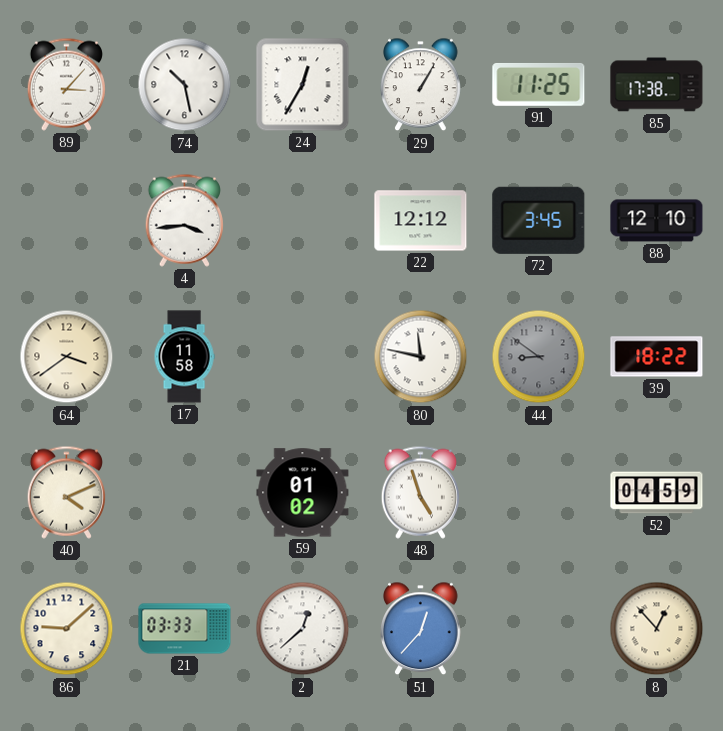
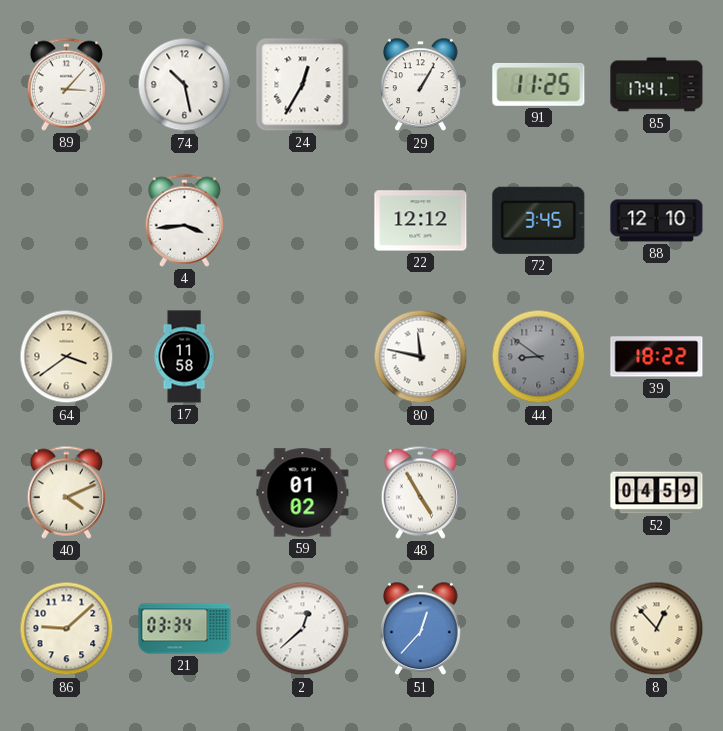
85: 17:38 -> 17:41
48: 4:57 -> 4:55
21: 03:33 -> 03:34
